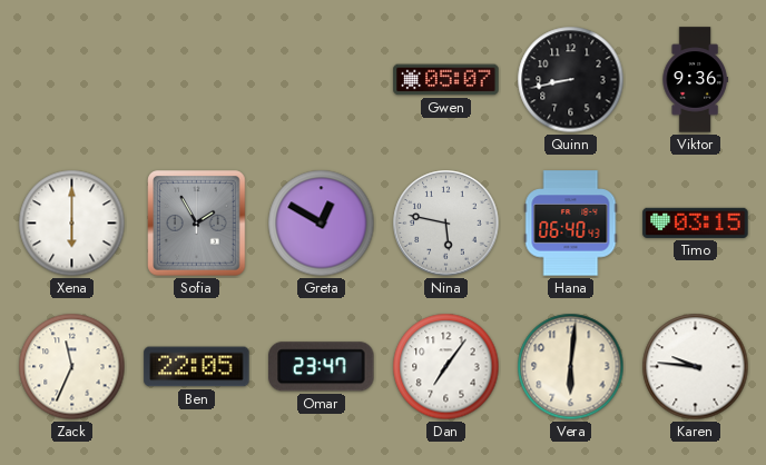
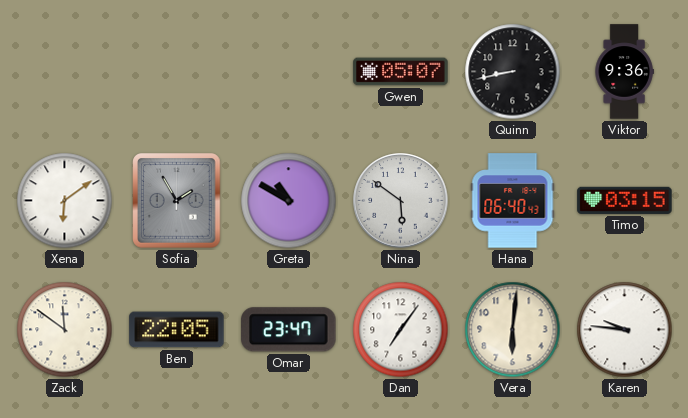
Xena: 6:00 -> 6:09
Greta: 12:50 -> 10:50
Nina: 5:47 -> 5:51
Zack: 11:34 -> 11:51
